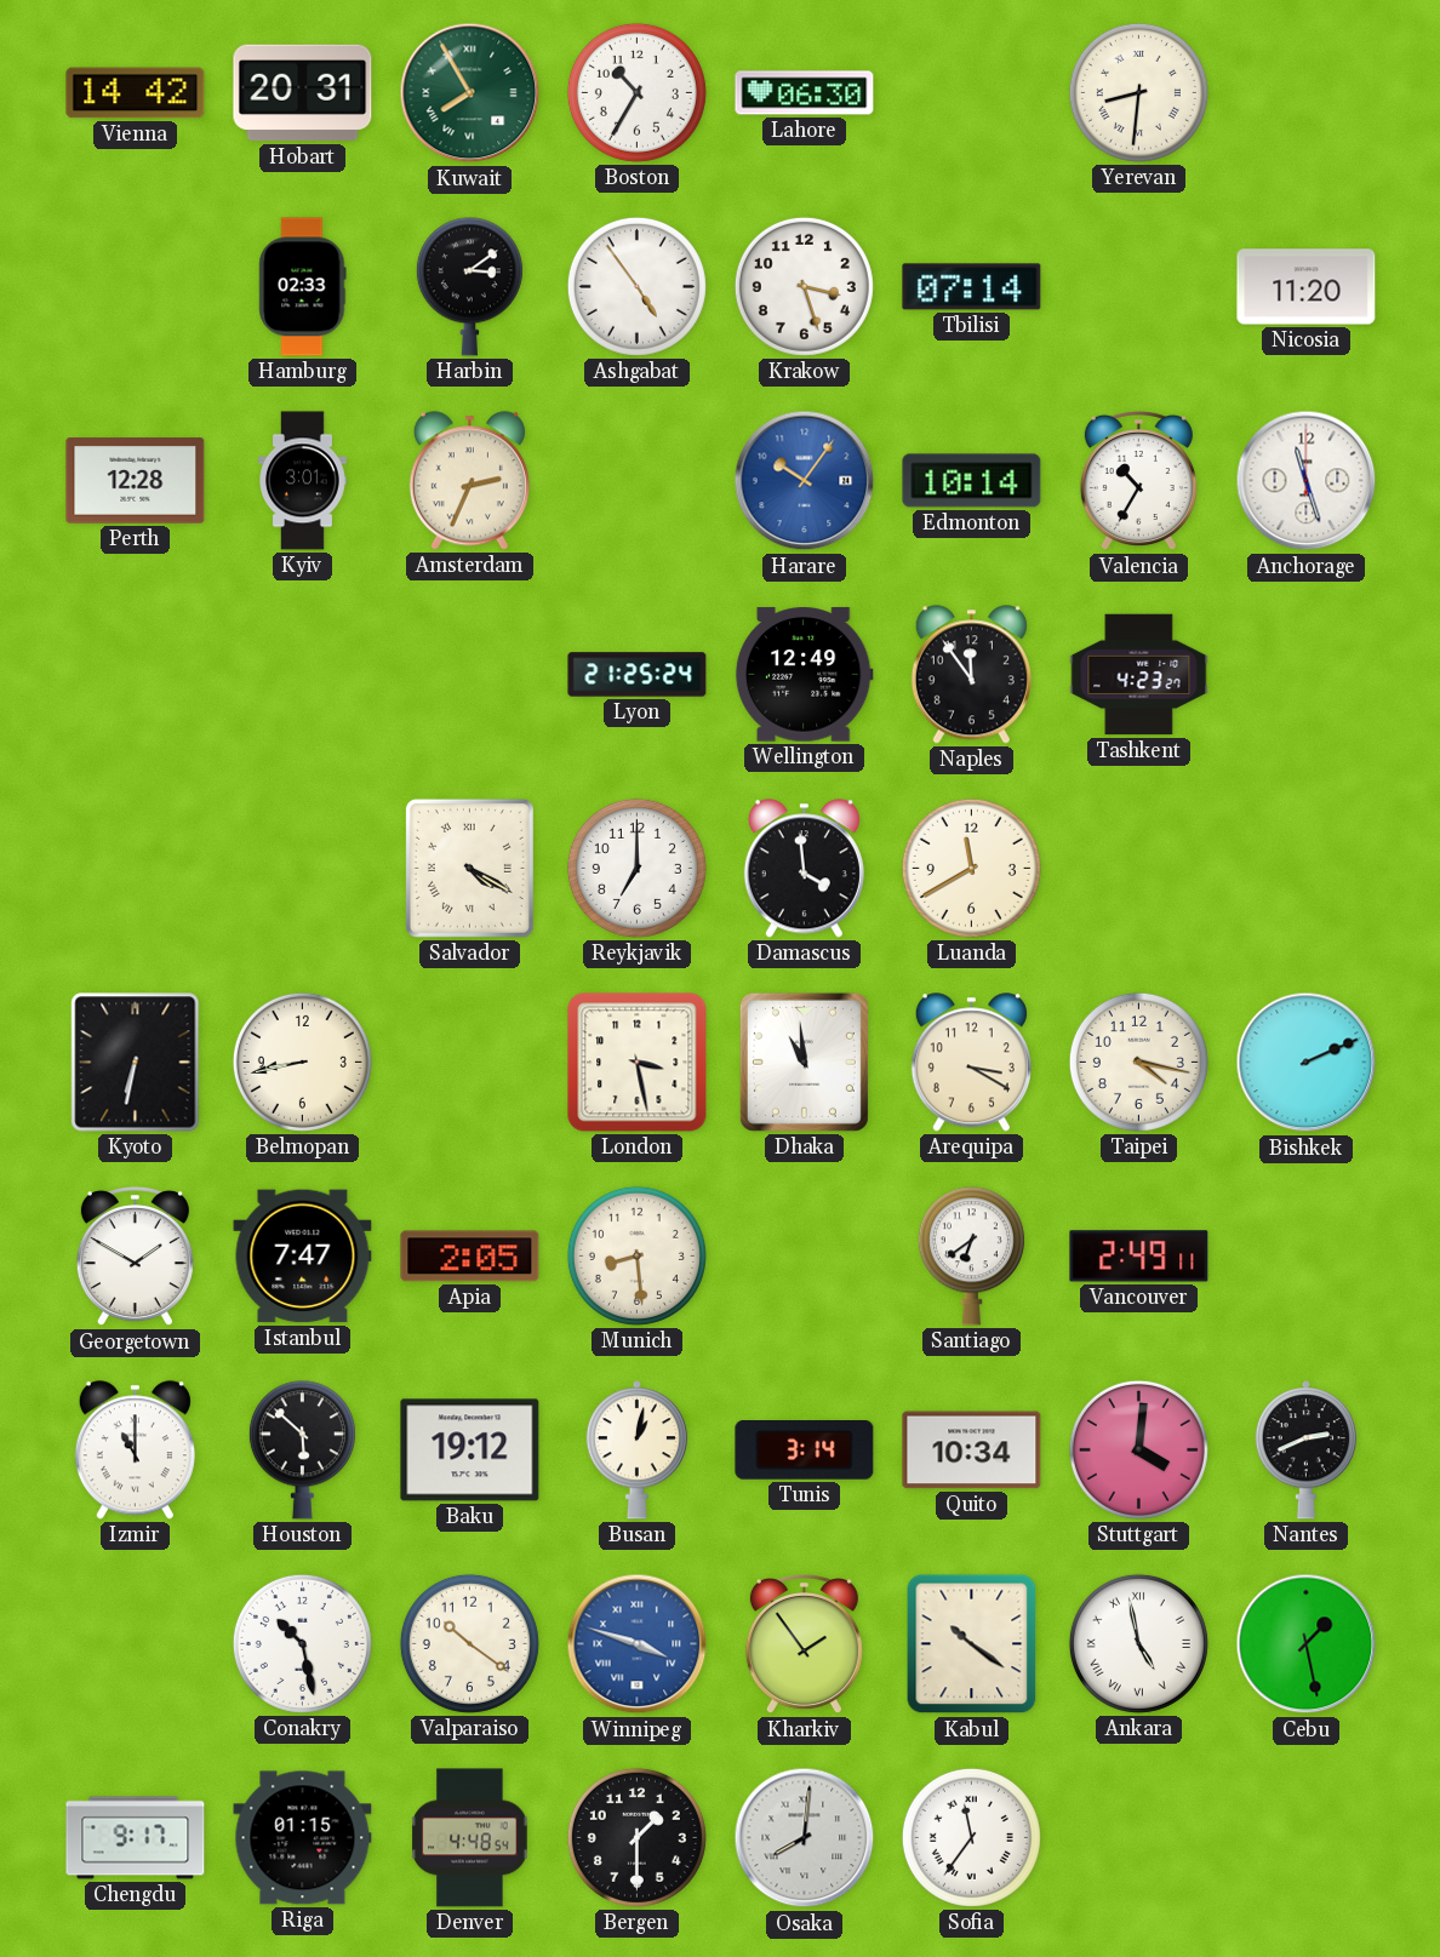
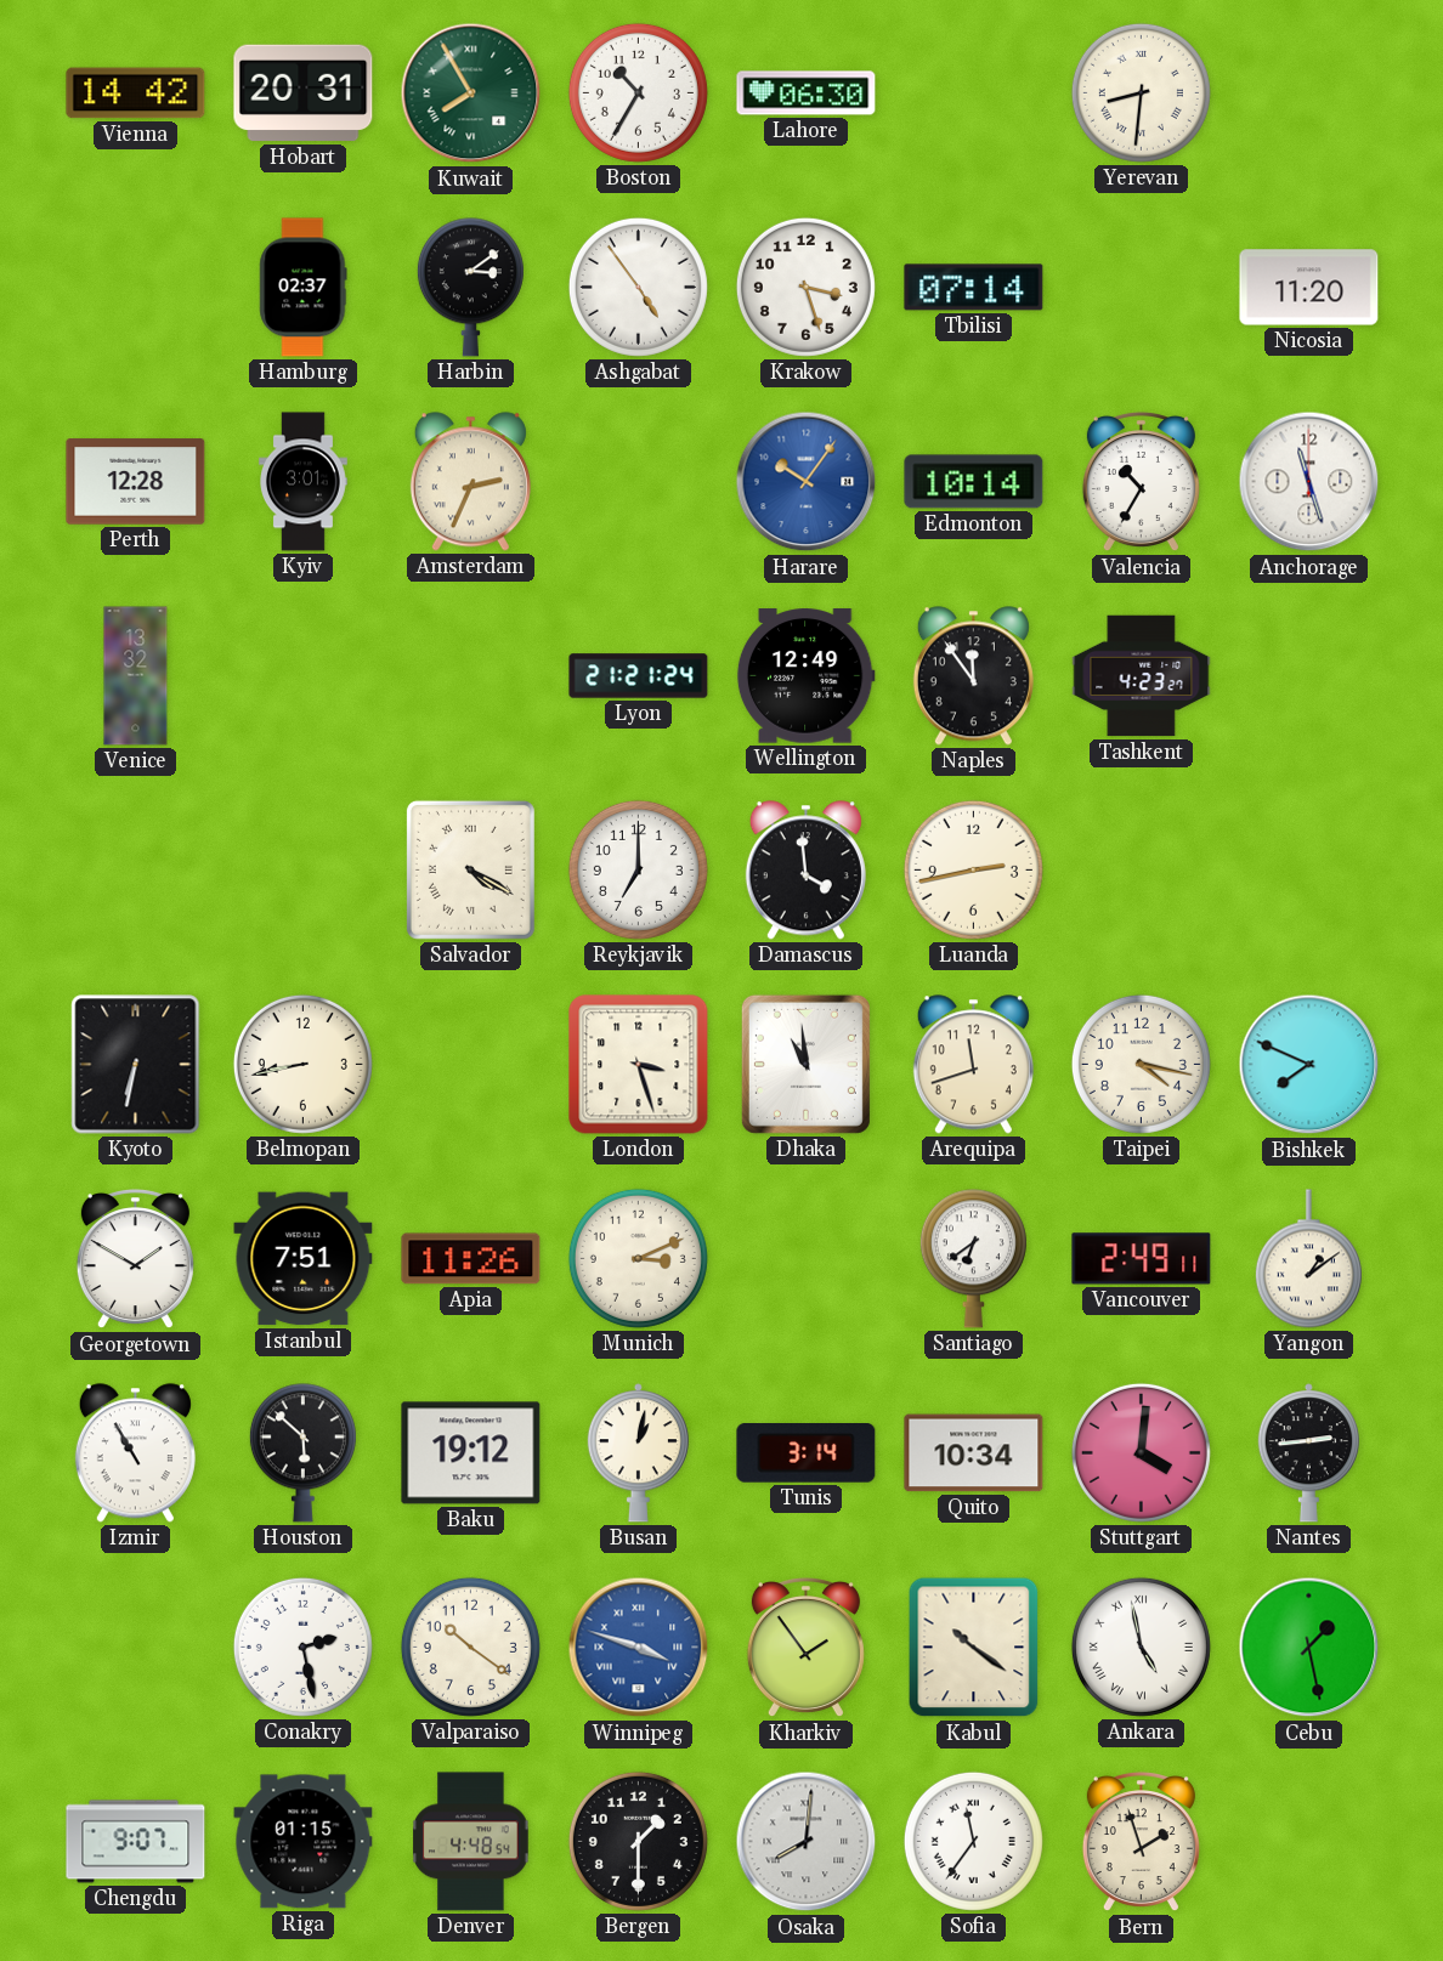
Hamburg: 02:33 -> 02:37
Venice: none -> 13:32
Lyon: 21:25 -> 21:21
Luanda: 11:40 -> 2:43
London: 3:28 -> 3:27
Arequipa: 3:20 -> 11:42
Bishkek: 2:11 -> 7:49
Istanbul: 7:47 -> 7:51
Apia: 2:05 -> 11:26
Munich: 8:29 -> 3:11
Yangon: none -> 1:09
Izmir: 11:00 -> 10:55
Nantes: 2:41 -> 2:44
Conakry: 10:28 -> 2:28
Chengdu: 9:17 -> 9:07
Bern: none -> 1:57
